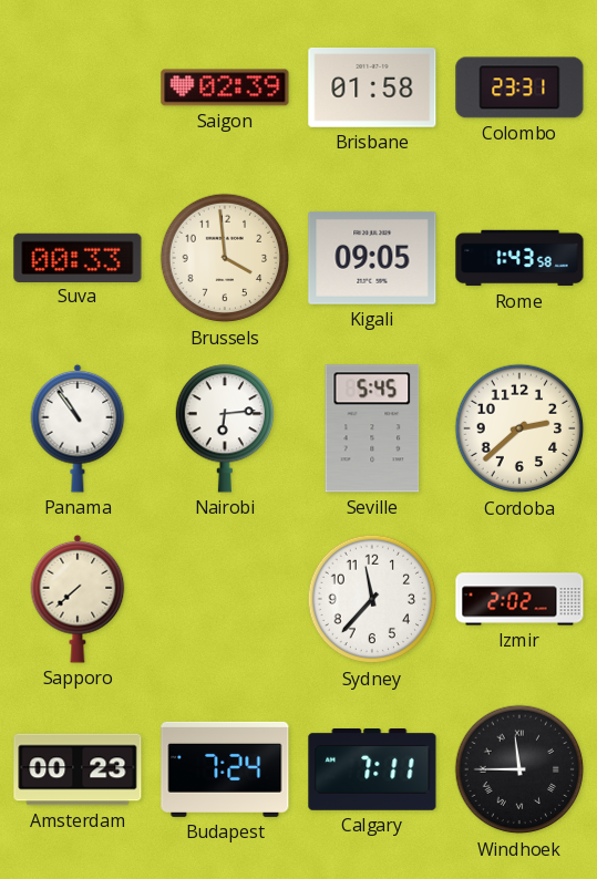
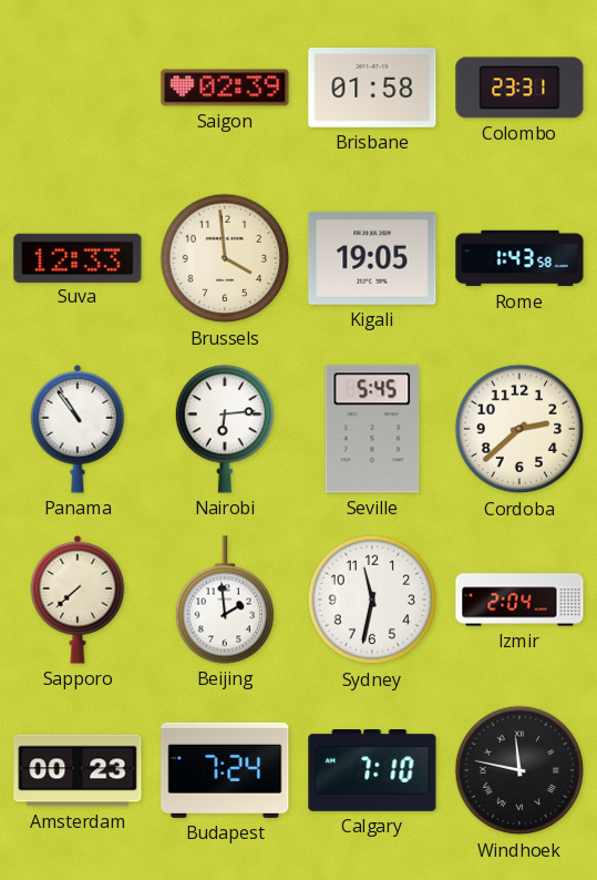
Suva: 00:33 -> 12:33
Kigali: 09:05 -> 19:05
Beijing: none -> 1:59
Sydney: 11:37 -> 11:32
Izmir: 2:02 -> 2:04
Calgary: 7:11 -> 7:10
Windhoek: 11:45 -> 11:47
